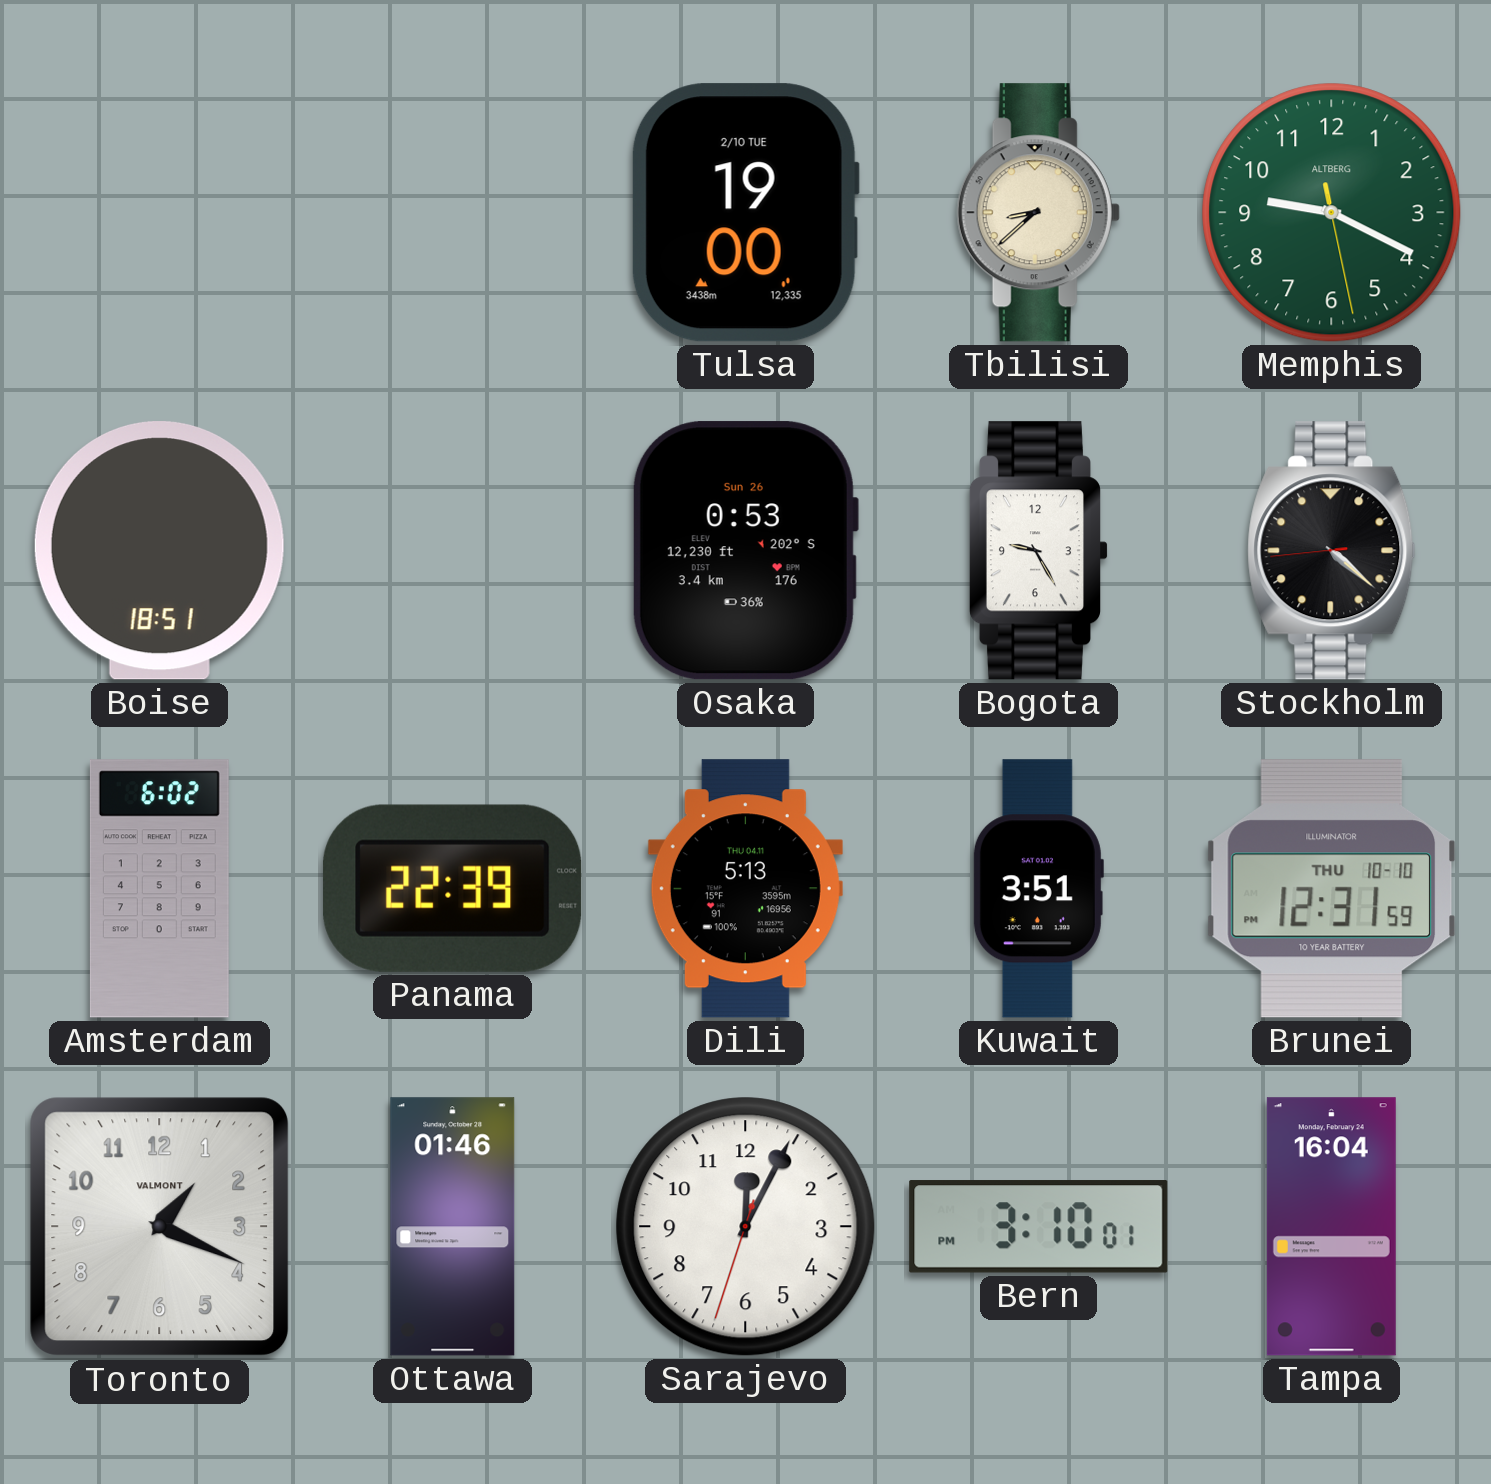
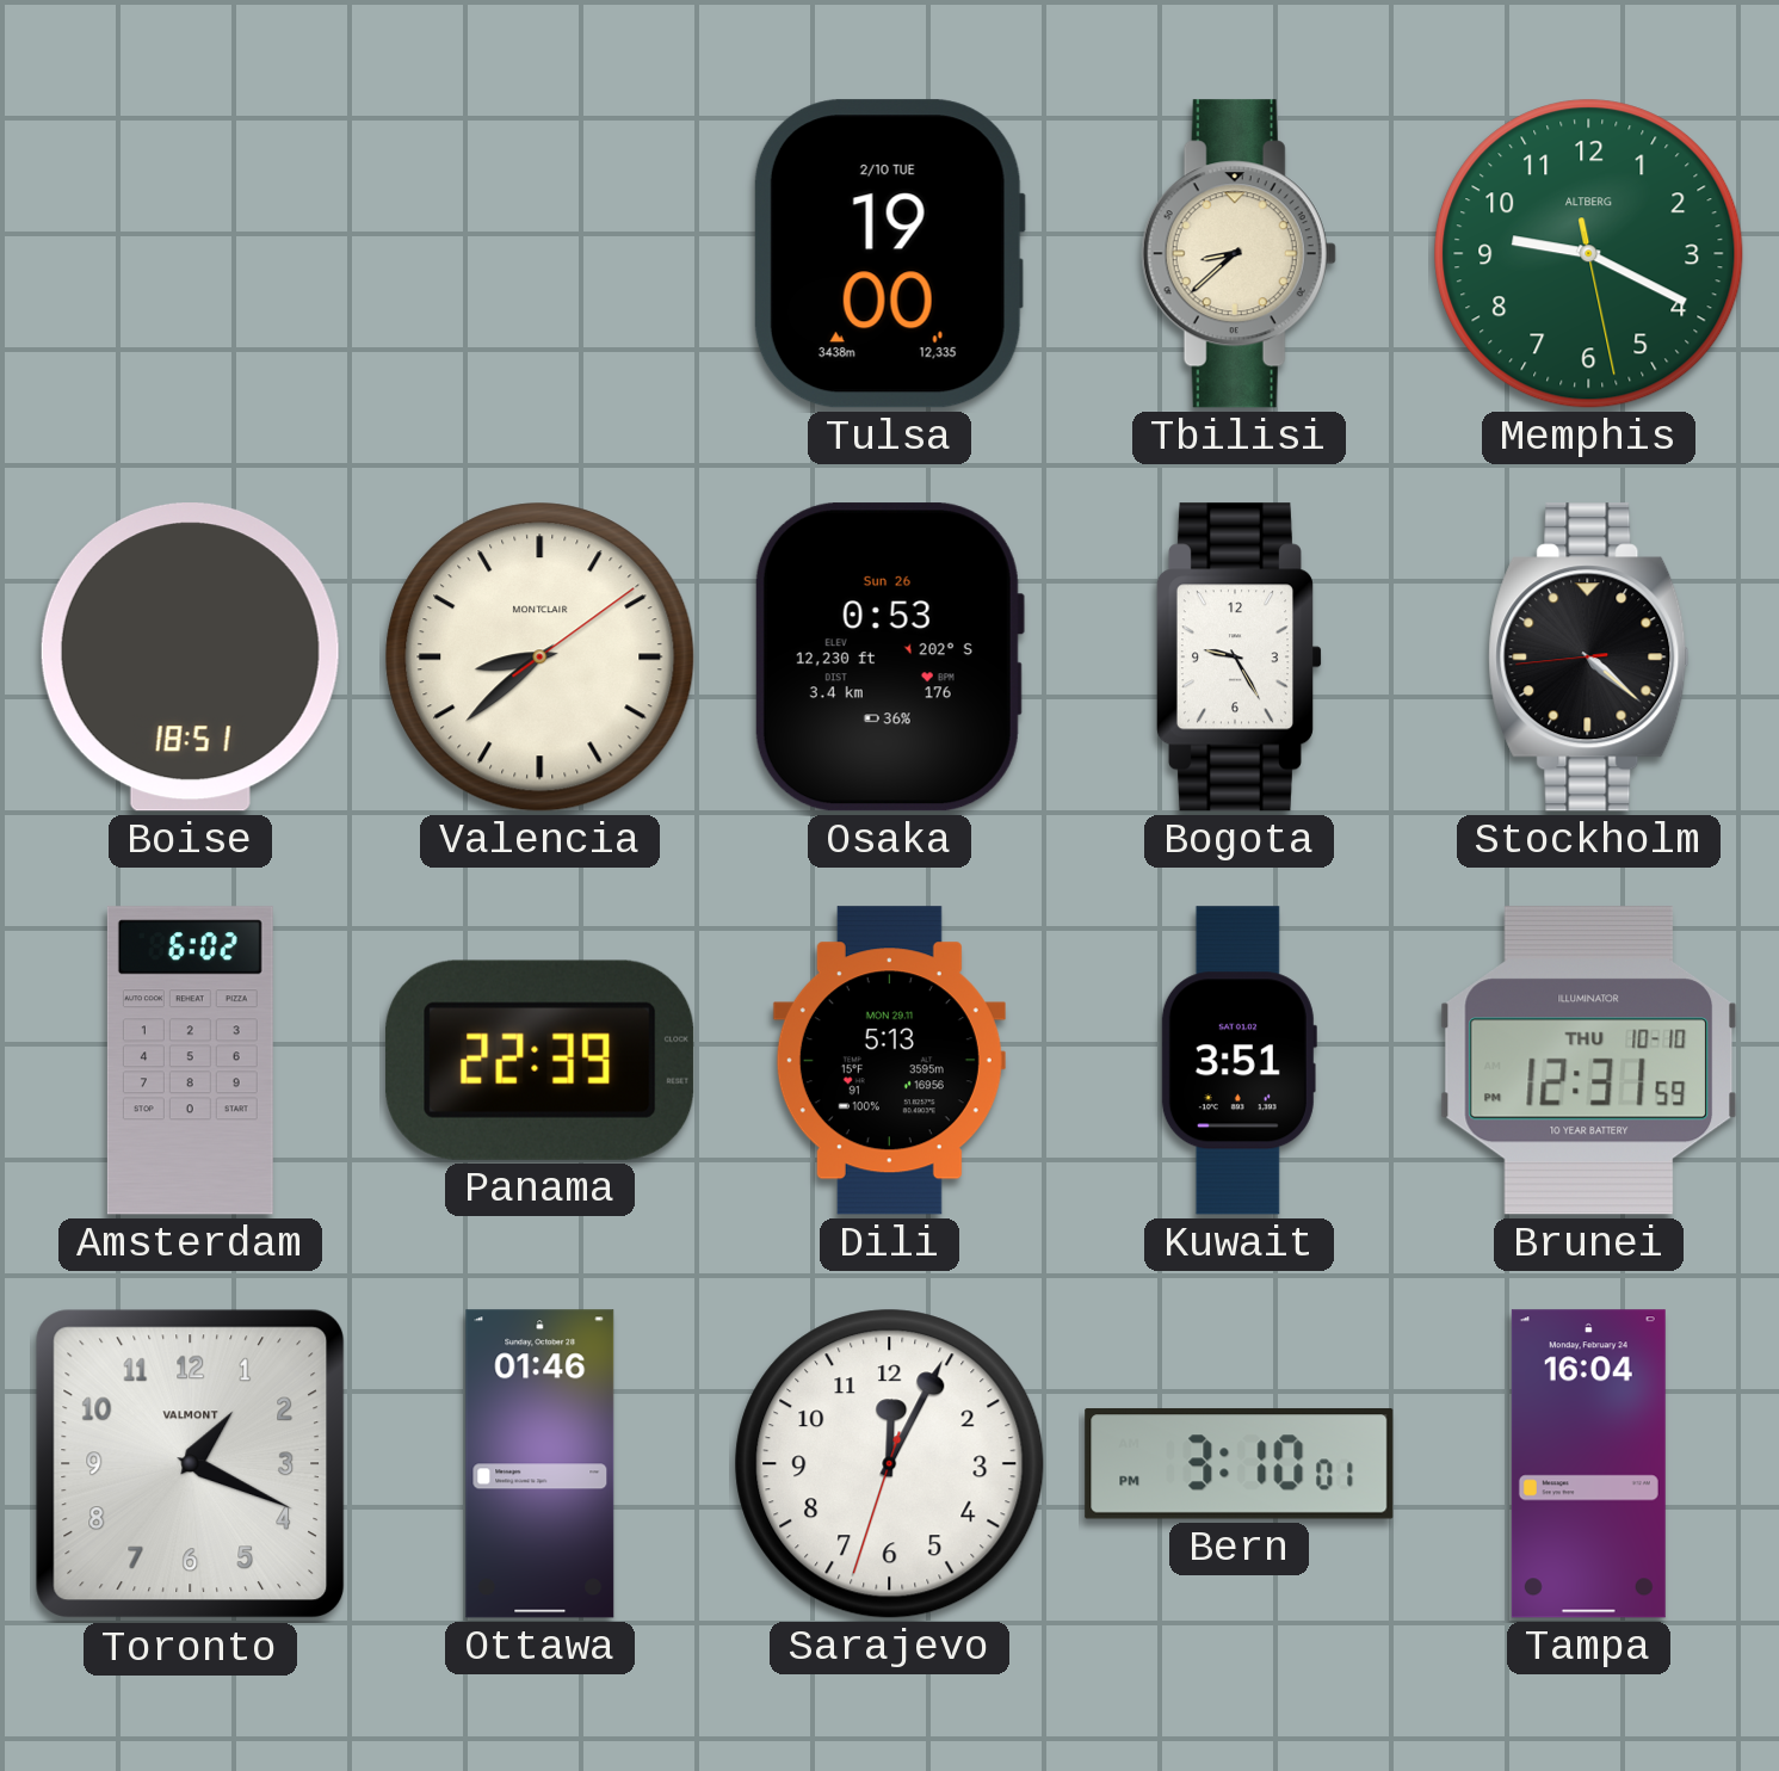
Valencia: none -> 8:38
Dili date: THU 04.11 -> MON 29.11
